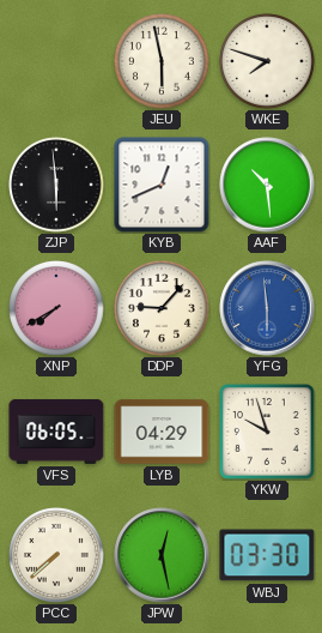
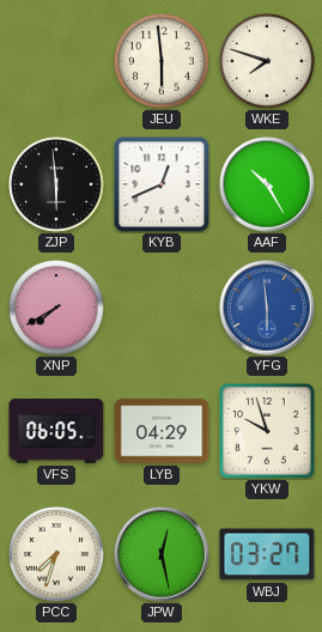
JEU: 5:58 -> 5:59
AAF: 10:29 -> 10:25
DDP: 9:07 -> none
PCC: 7:38 -> 7:33
WBJ: 03:30 -> 03:27
